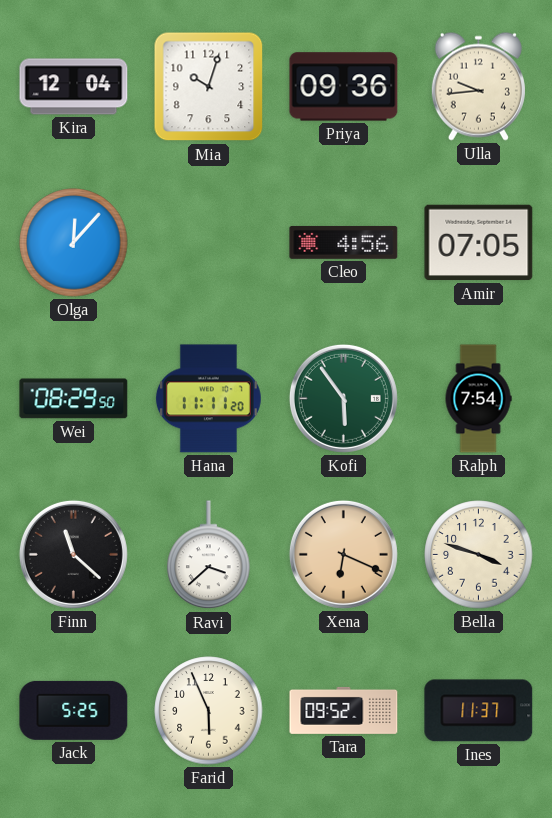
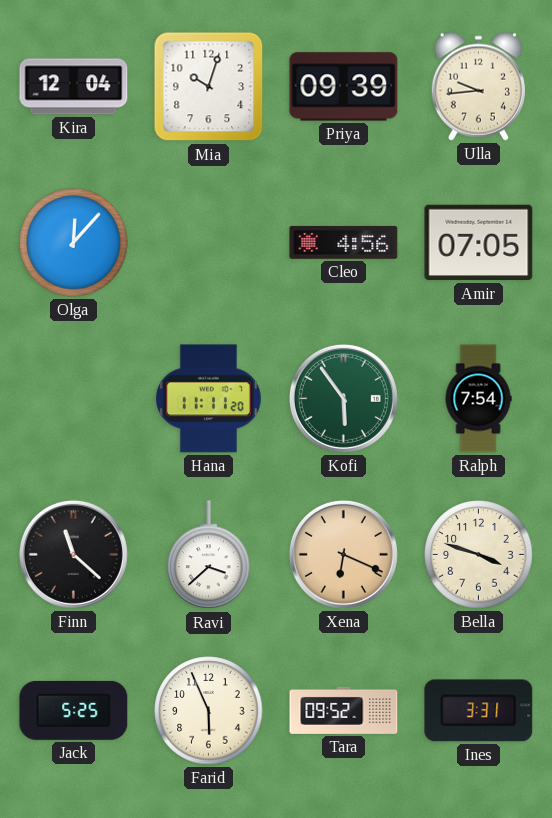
Priya: 09:36 -> 09:39
Wei: 08:29 -> none
Ines: 11:37 -> 3:31
